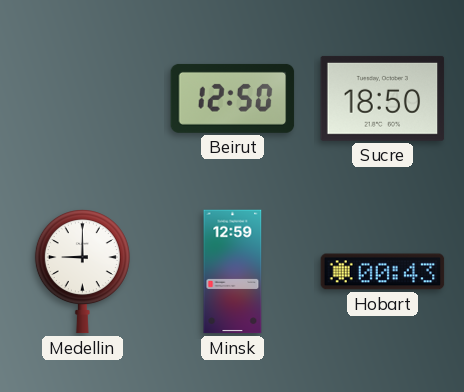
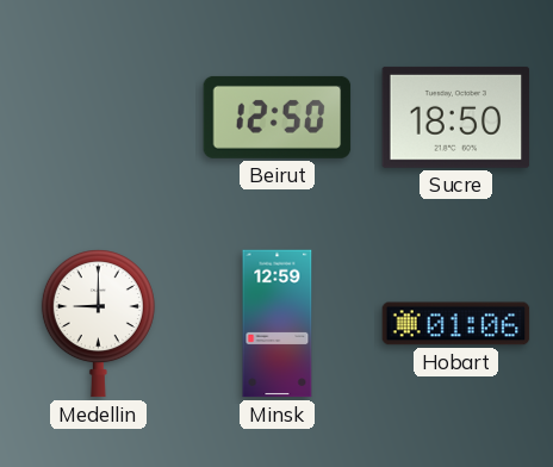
Hobart: 00:43 -> 01:06
